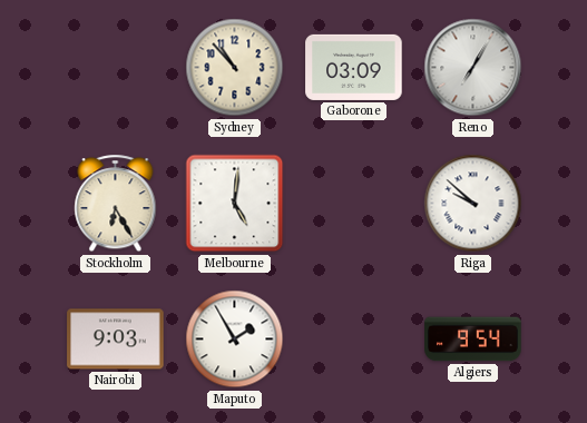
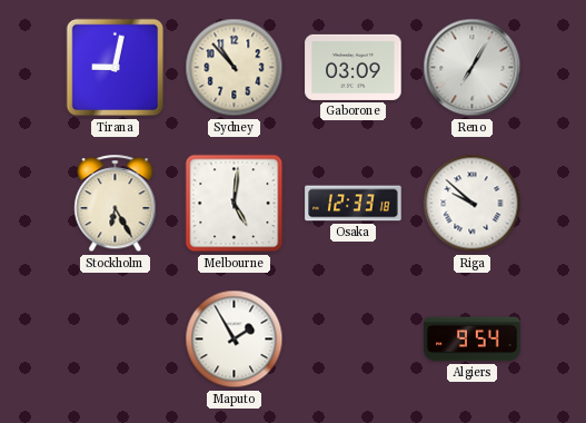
Tirana: none -> 9:02
Osaka: none -> 12:33
Nairobi: 9:03 -> none
